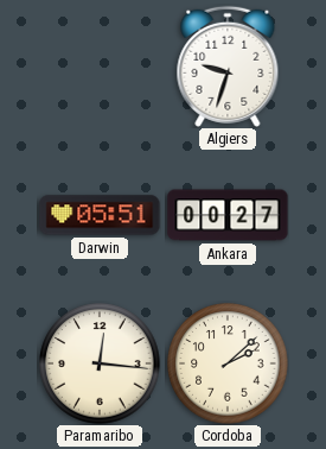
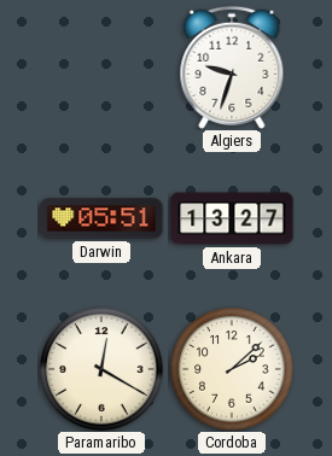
Ankara: 00:27 -> 13:27
Paramaribo: 12:16 -> 12:20
